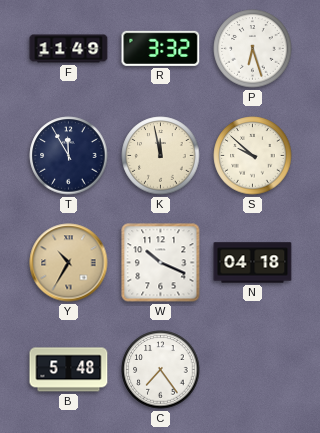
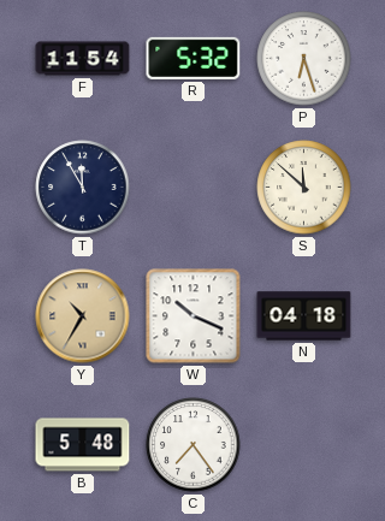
F: 11:49 -> 11:54
R: 3:32 -> 5:32
K: 11:58 -> none
S: 9:52 -> 11:52
